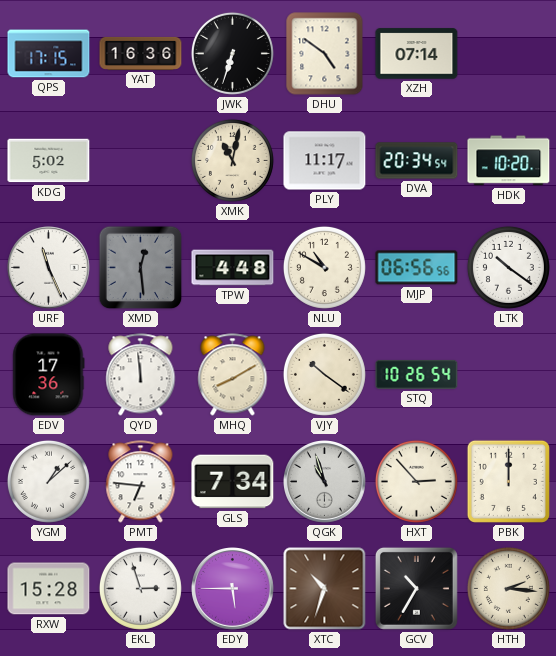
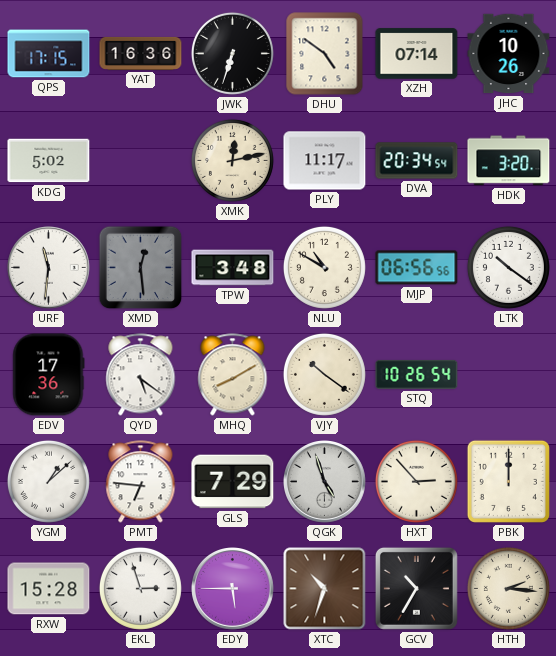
JHC: none -> 10:26
XMK: 11:02 -> 12:13
HDK: 10:20 -> 3:20
URF: 11:26 -> 11:31
TPW: 4:48 -> 3:48
QYD: 11:59 -> 5:21
GLS: 7:34 -> 7:29
QGK: 10:57 -> 4:57
